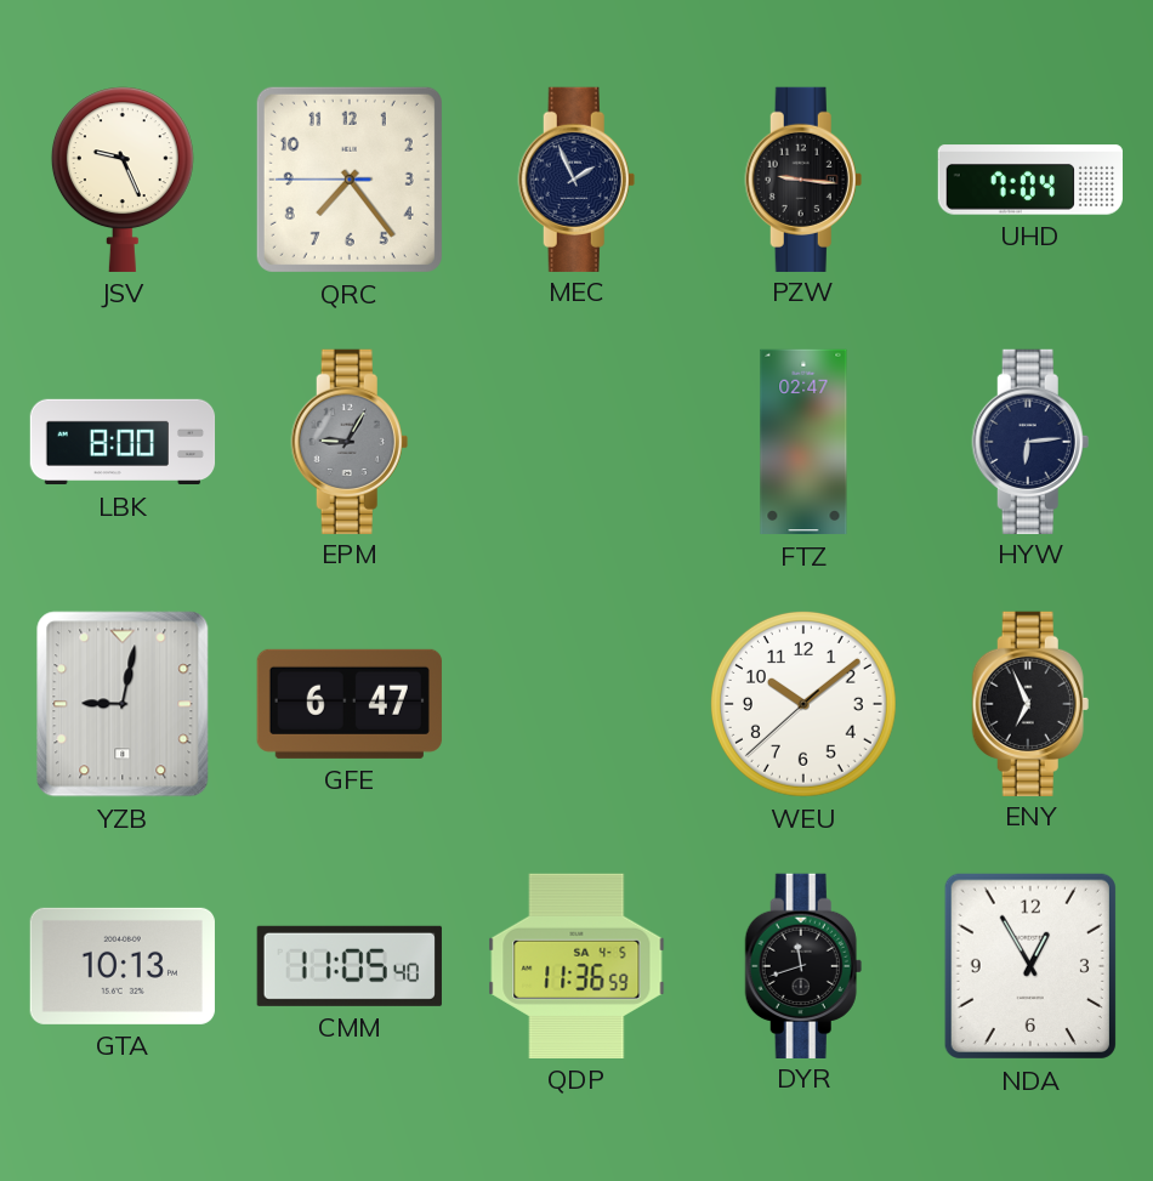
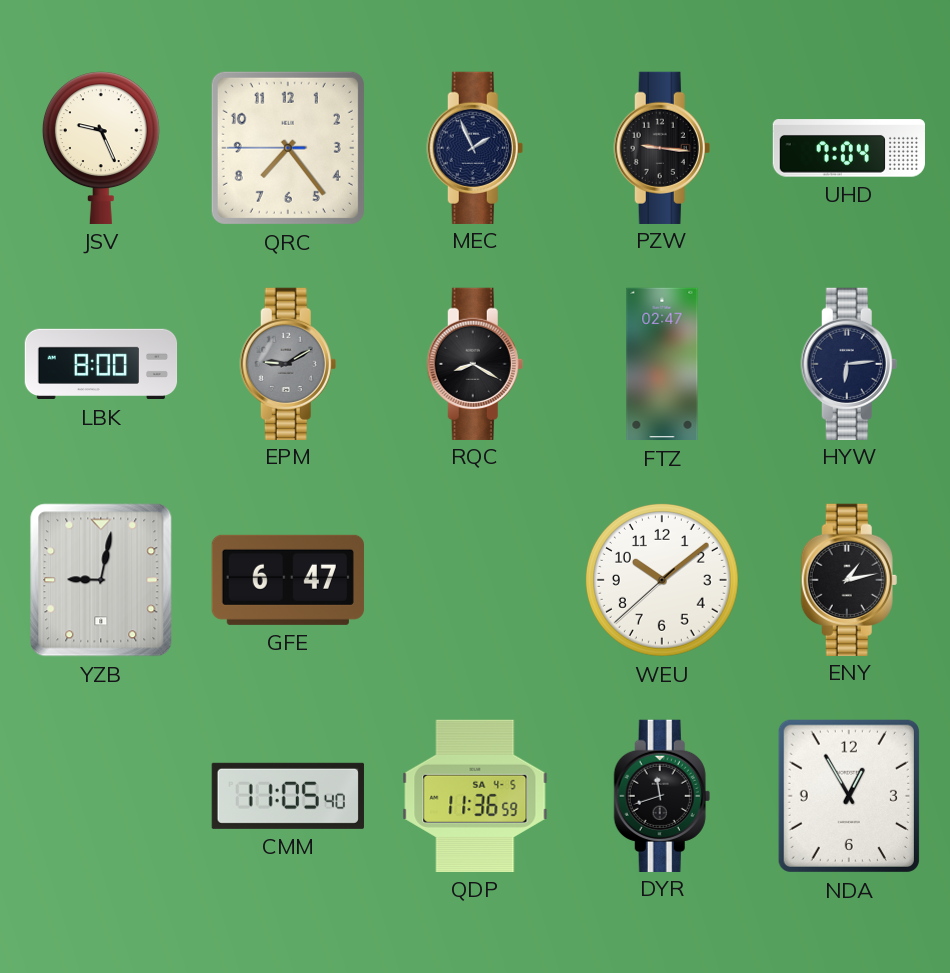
EPM: 9:05 -> 9:10
RQC: none -> 8:20
ENY: 6:56 -> 1:13
GTA: 10:13 -> none
